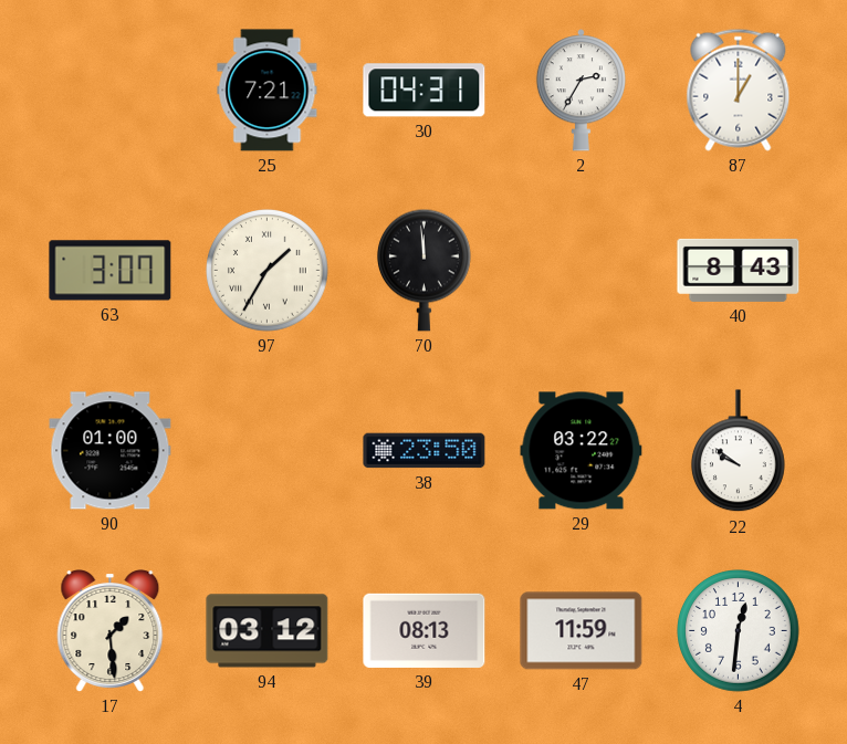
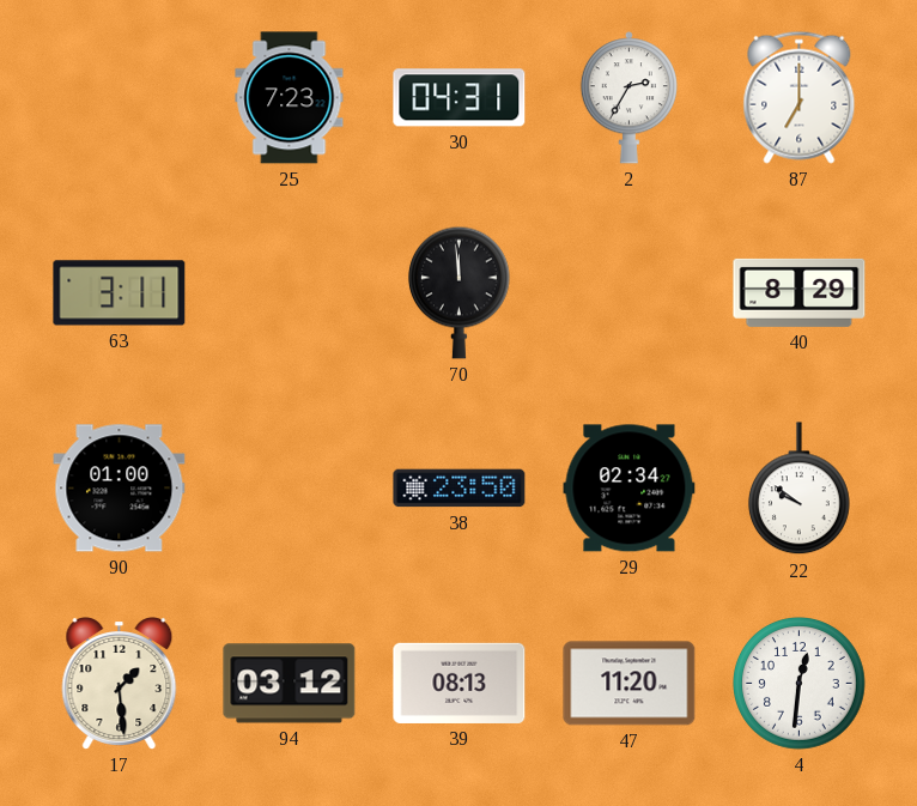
25: 7:21 -> 7:23
87: 1:00 -> 7:00
63: 3:07 -> 3:11
97: 1:35 -> none
40: 8:43 -> 8:29
29: 03:22 -> 02:34
47: 11:59 -> 11:20
